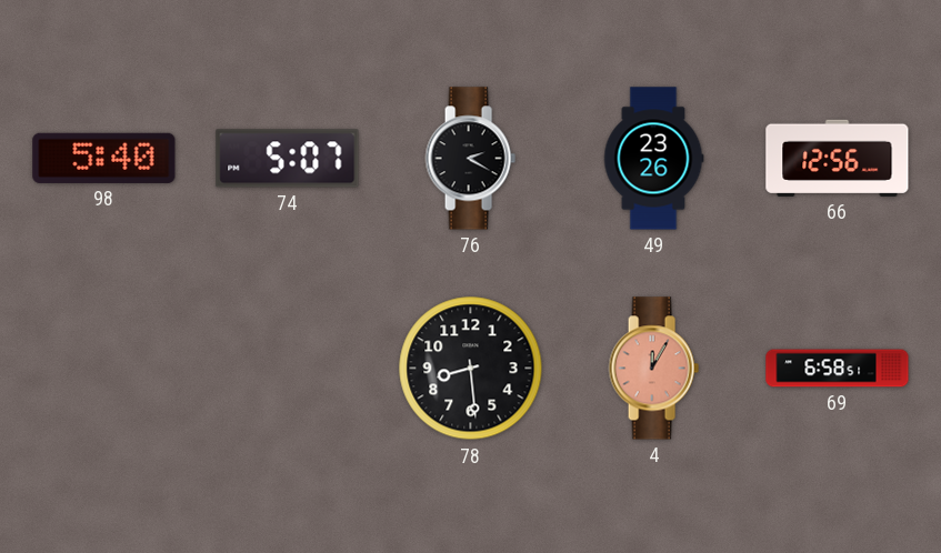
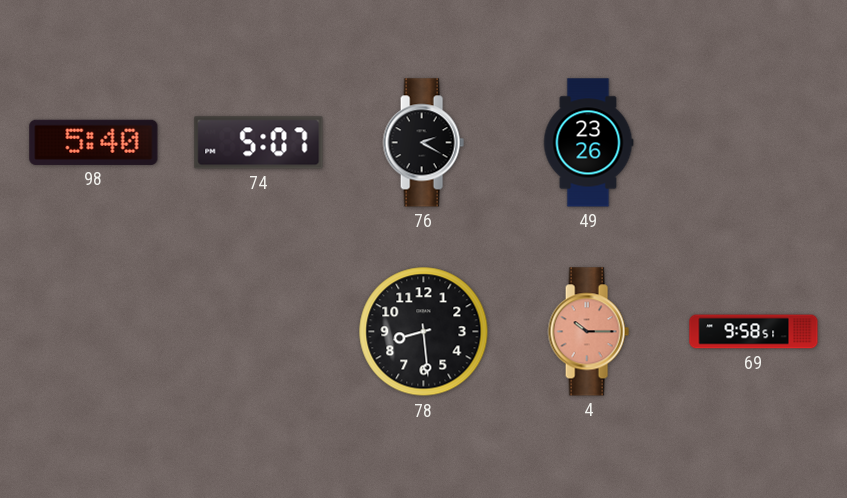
66: 12:56 -> none
4: 12:05 -> 10:15
69: 6:58 -> 9:58
